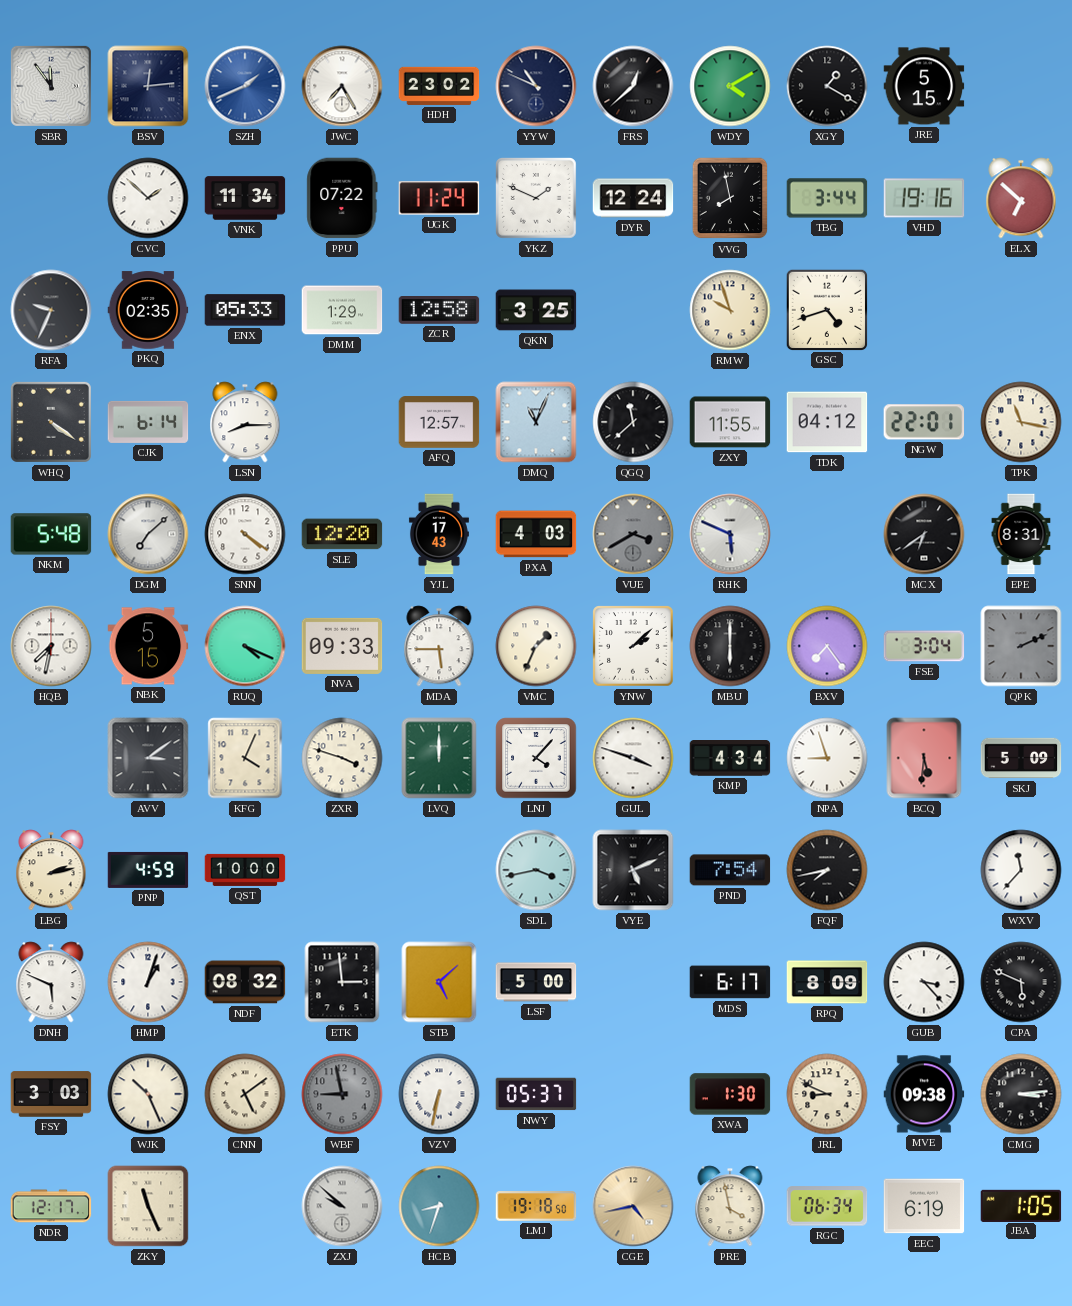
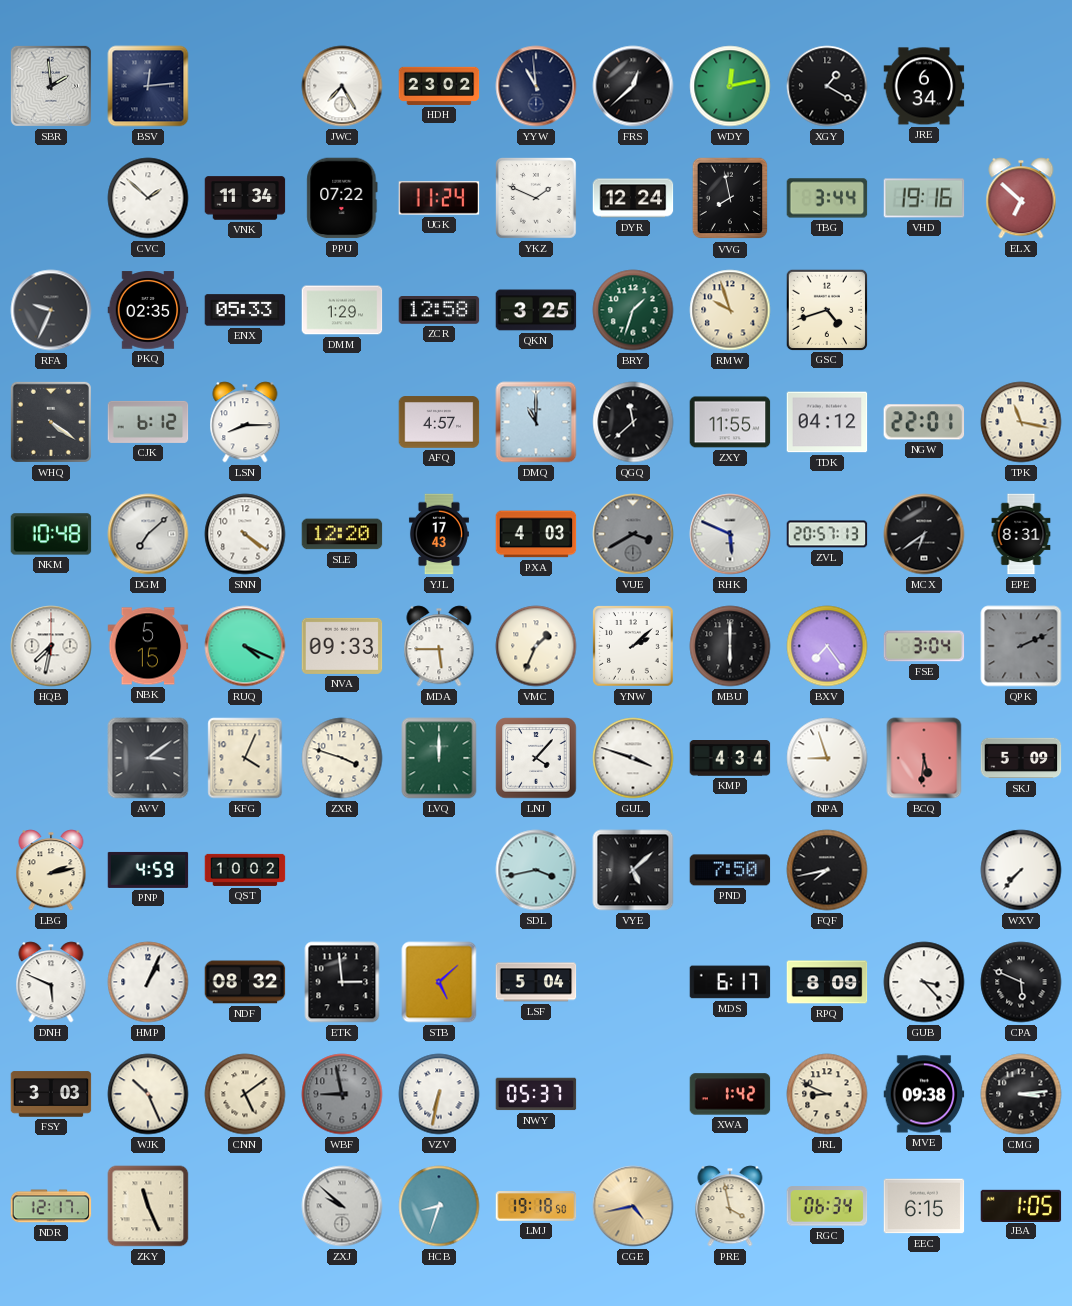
SBR: 11:54 -> 1:59
SZH: 1:41 -> none
YYW: 10:49 -> 10:59
WDY: 4:10 -> 12:13
JRE: 5:15 -> 6:34
BRY: none -> 1:33
CJK: 6:14 -> 6:12
AFQ: 12:57 -> 4:57
DMQ: 11:04 -> 11:00
NKM: 5:48 -> 10:48
ZVL: none -> 20:57
QST: 10:00 -> 10:02
VYE: 5:11 -> 5:08
PND: 7:54 -> 7:50
WXV: 11:37 -> 7:37
HMP: 1:03 -> 1:04
LSF: 5:00 -> 5:04
XWA: 1:30 -> 1:42
EEC: 6:19 -> 6:15
